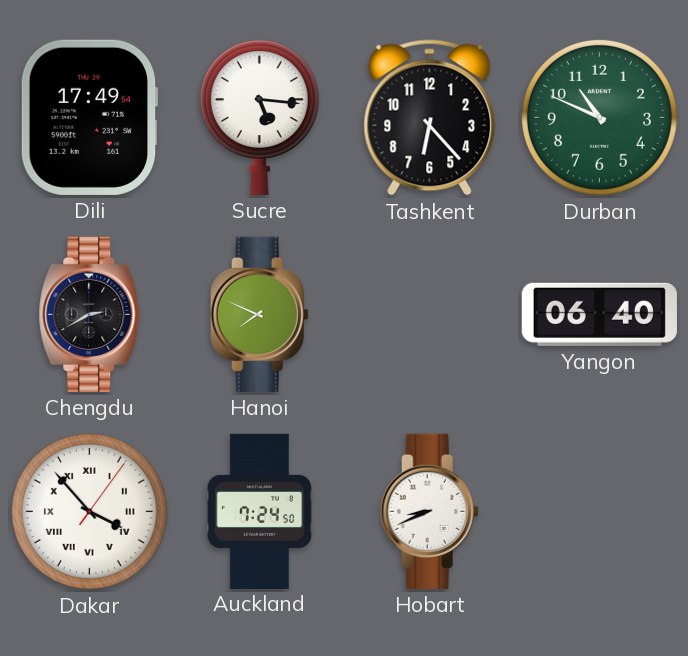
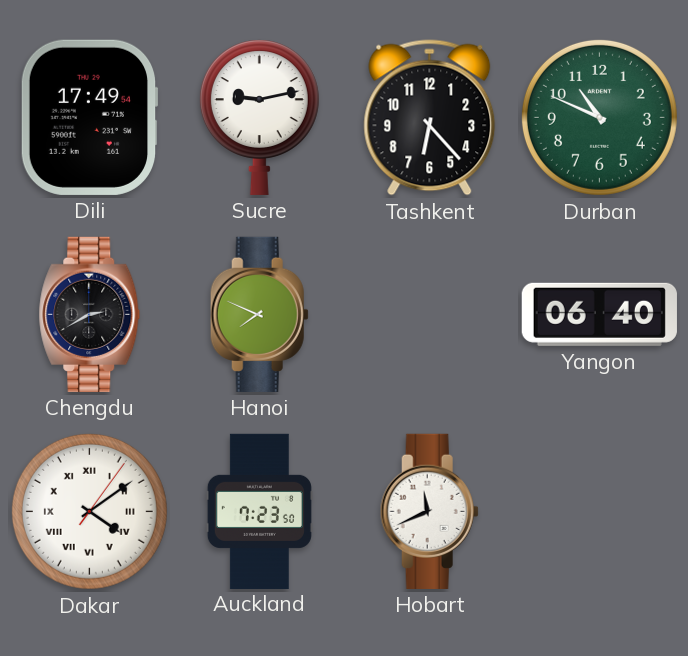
Sucre: 5:16 -> 9:13
Dakar: 3:53 -> 4:09
Auckland: 7:24 -> 7:23
Hobart: 8:41 -> 11:41
